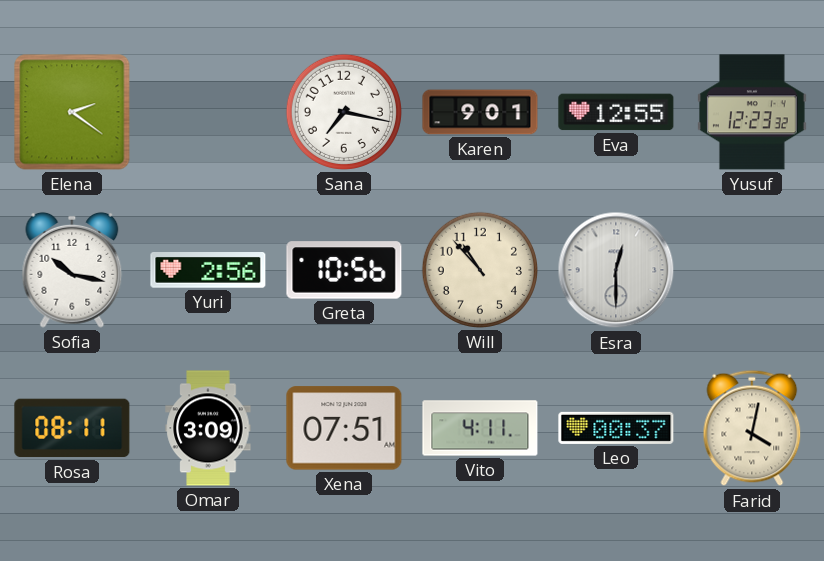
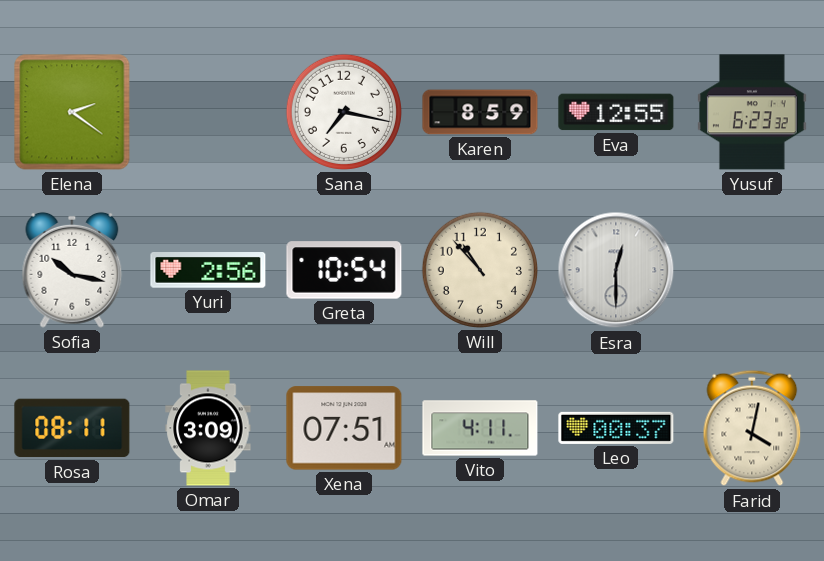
Karen: 9:01 -> 8:59
Yusuf: 12:23 -> 6:23
Greta: 10:56 -> 10:54
